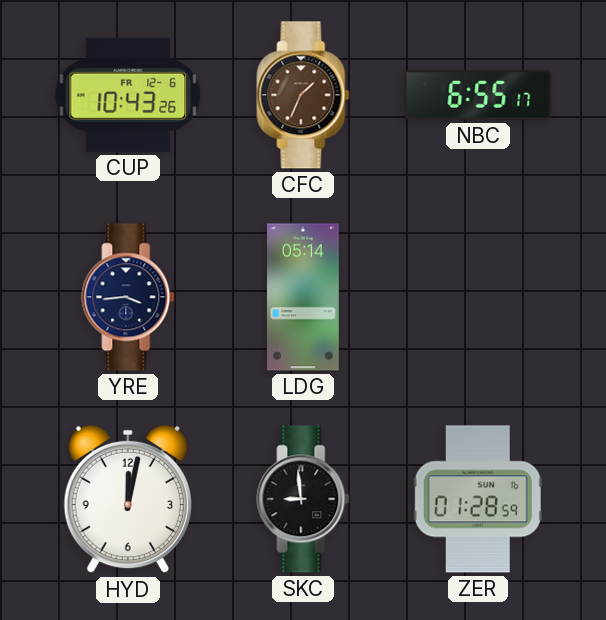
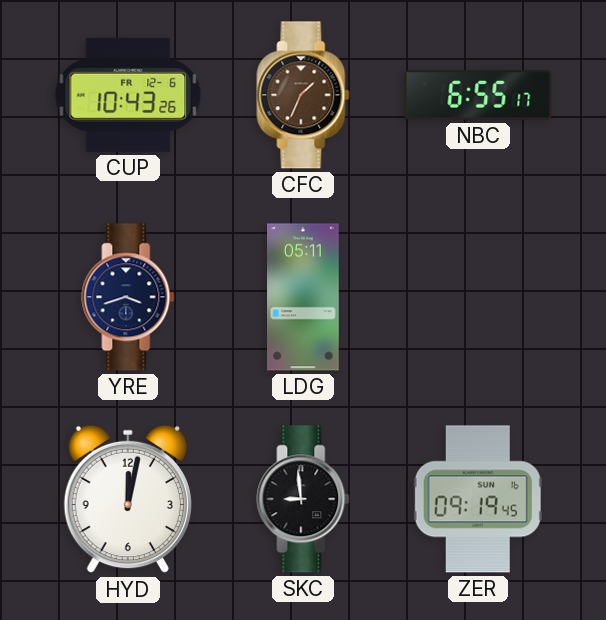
YRE: 3:44 -> 3:42
LDG: 05:14 -> 05:11
ZER: 01:28 -> 09:19
